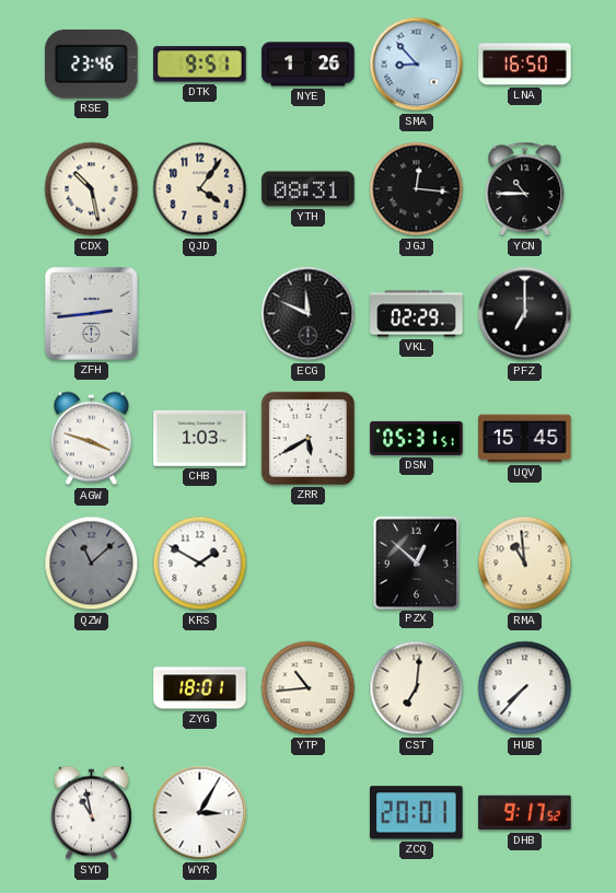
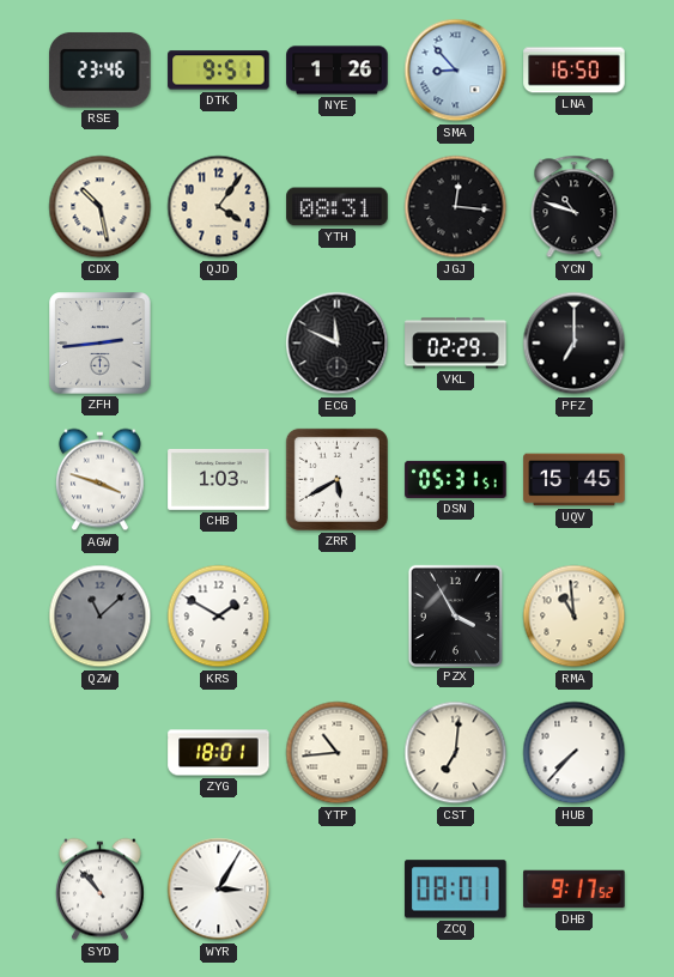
YCN: 10:45 -> 10:48
PZX: 12:52 -> 3:55
SYD: 10:58 -> 10:53
ZCQ: 20:01 -> 08:01
